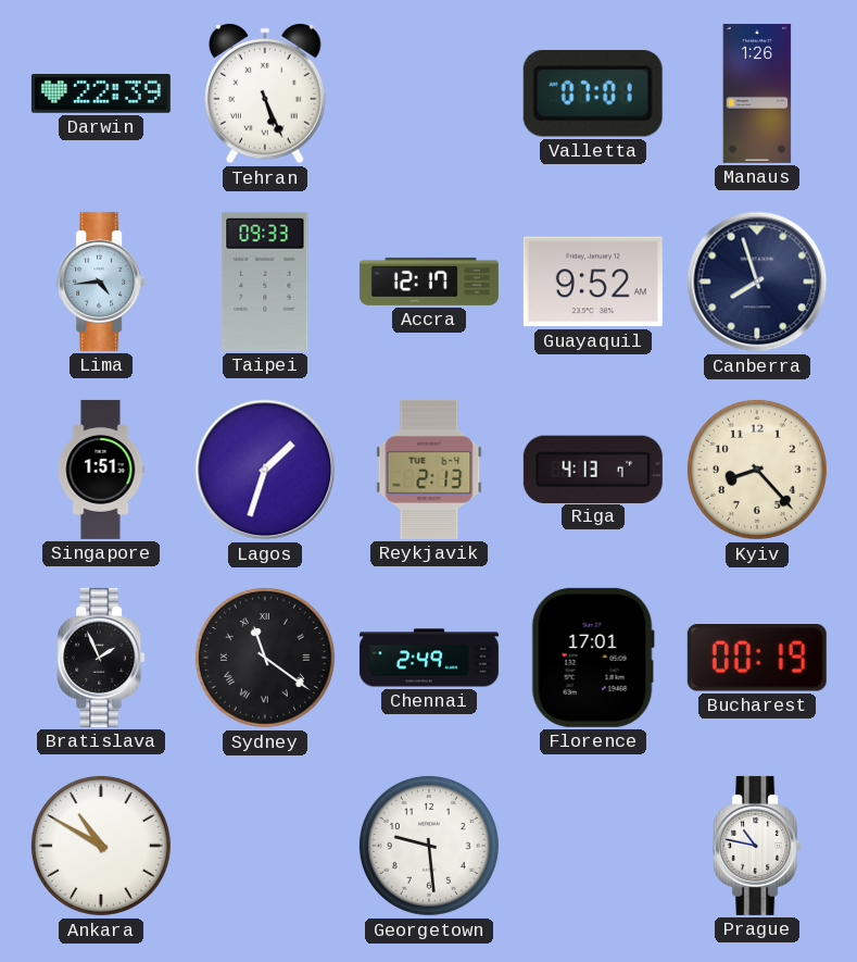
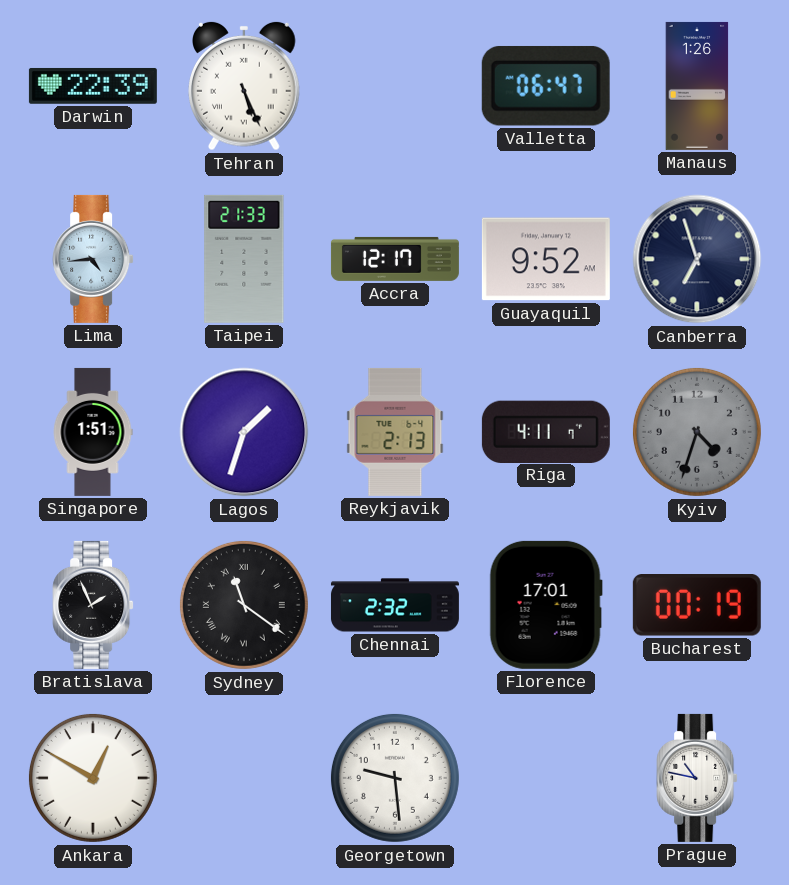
Valletta: 07:01 -> 06:47
Taipei: 09:33 -> 21:33
Canberra: 7:57 -> 6:57
Riga: 4:13 -> 4:11
Kyiv: 8:23 -> 4:33
Kyiv dial: cream -> grey
Chennai: 2:49 -> 2:32
Ankara: 10:50 -> 12:50
